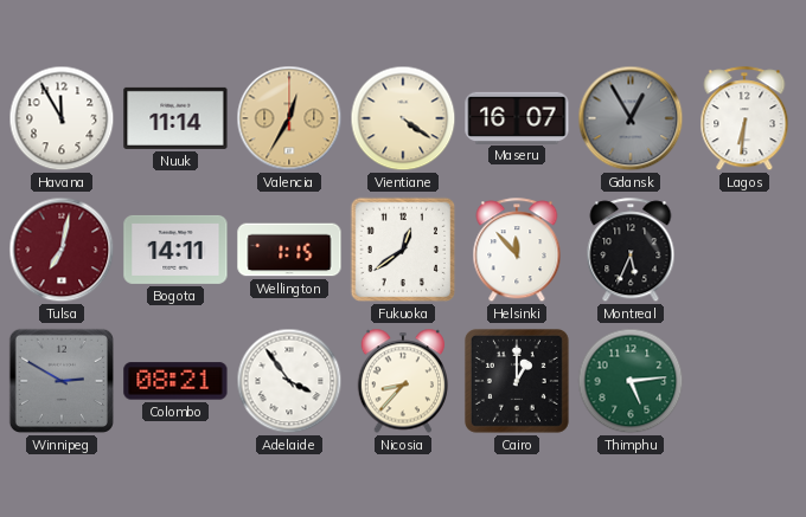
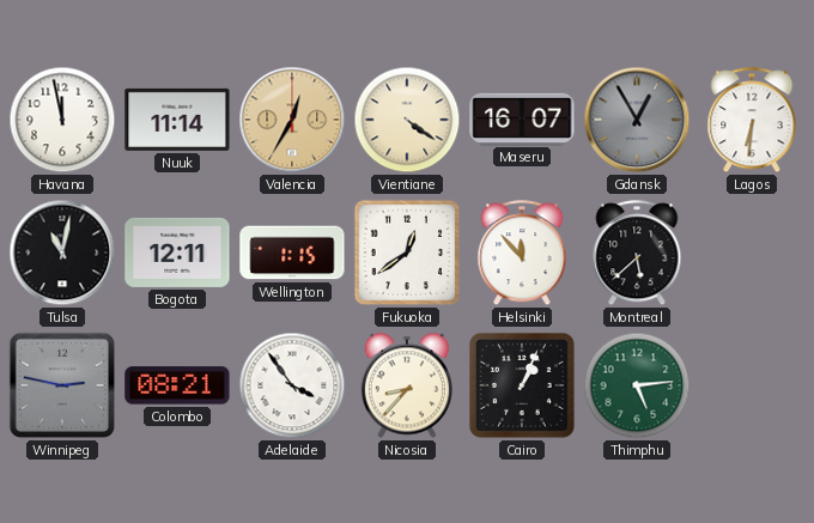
Havana: 11:55 -> 11:58
Tulsa: 7:02 -> 11:02
Tulsa dial: burgundy -> black
Bogota: 14:11 -> 12:11
Montreal: 5:34 -> 5:38
Winnipeg: 2:50 -> 2:47
Cairo: 1:00 -> 1:04
